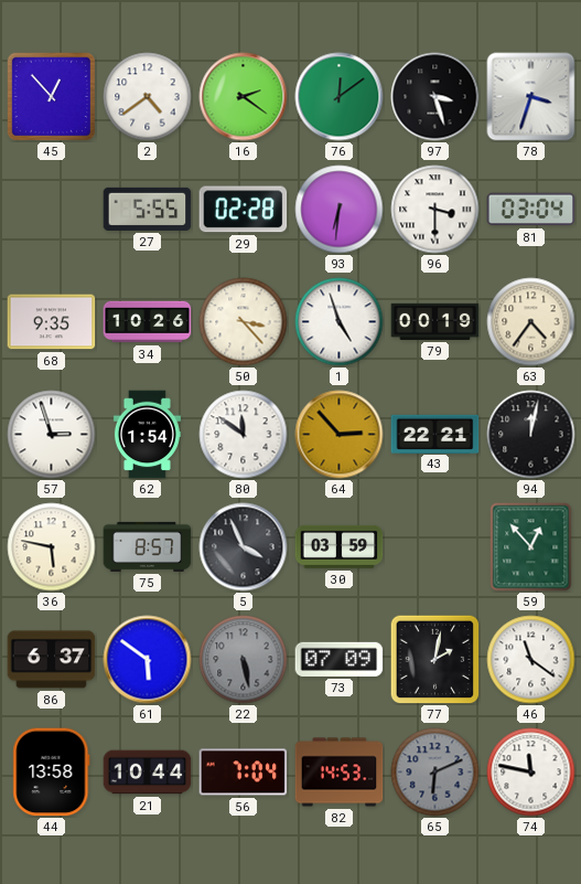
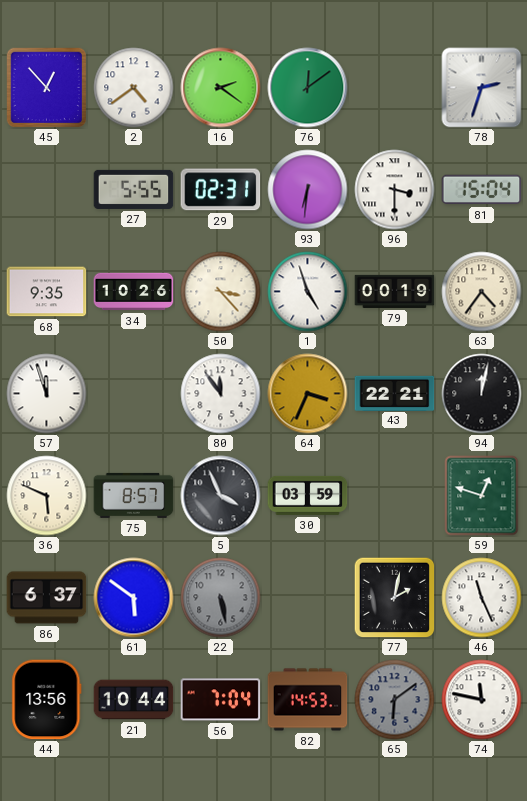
97: 3:27 -> none
78: 3:33 -> 2:33
29: 02:28 -> 02:31
81: 03:04 -> 15:04
57: 2:57 -> 11:57
62: 1:54 -> none
80: 11:51 -> 11:54
64: 2:53 -> 3:34
36: 5:47 -> 5:49
59: 12:53 -> 12:48
73: 07:09 -> none
46: 11:21 -> 11:26
44: 13:58 -> 13:56
65: 6:11 -> 6:09
